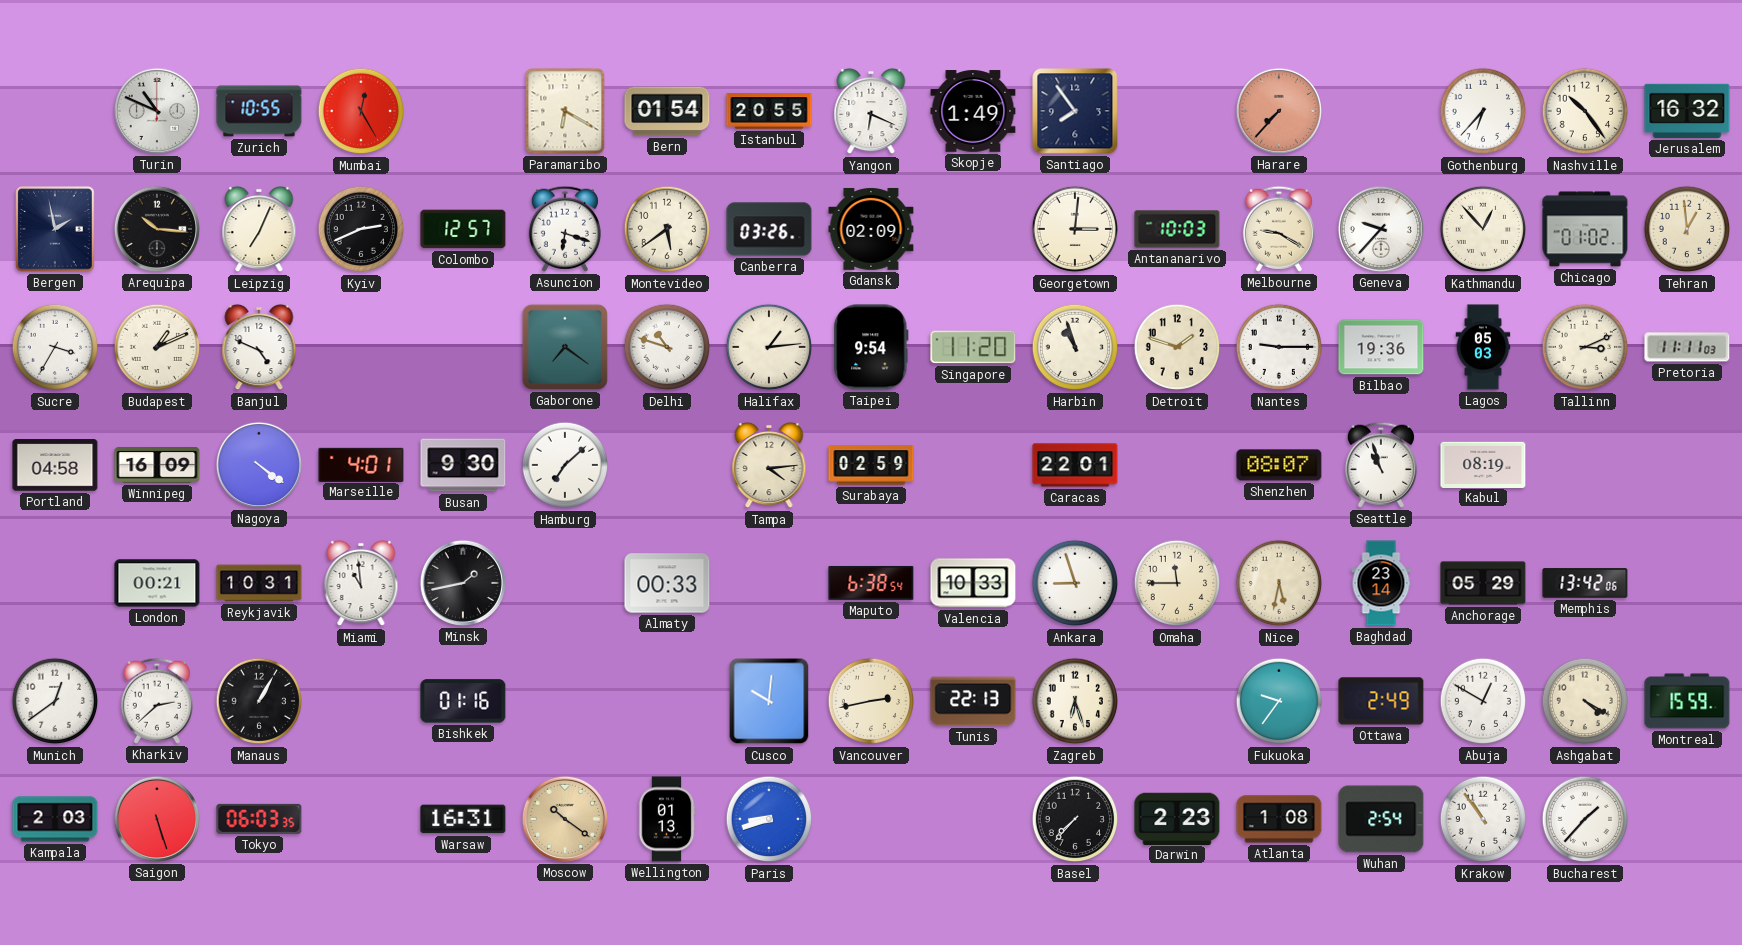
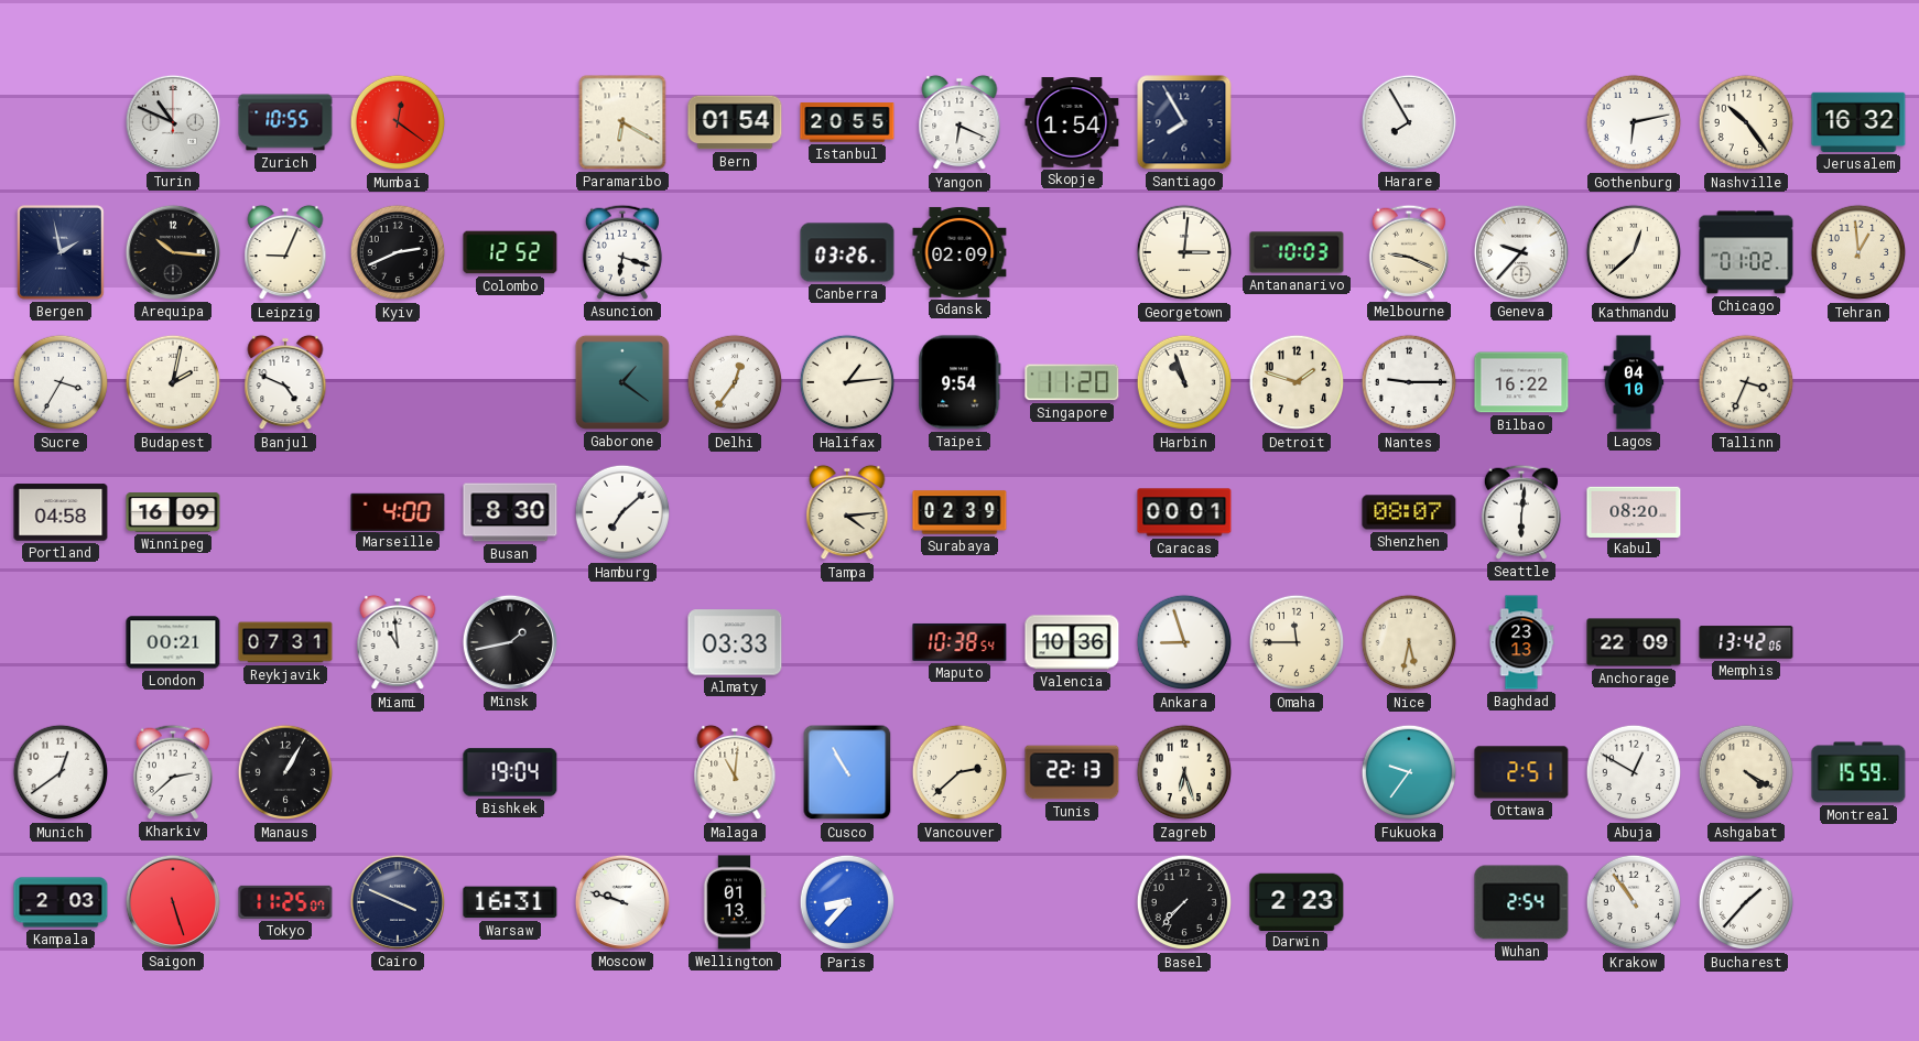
Mumbai: 12:25 -> 12:21
Skopje: 1:49 -> 1:54
Santiago: 7:54 -> 7:55
Harare: 7:37 -> 7:55
Harare dial: salmon -> white
Gothenburg: 6:37 -> 6:13
Leipzig: 7:04 -> 9:04
Colombo: 12:57 -> 12:52
Montevideo: 5:39 -> none
Melbourne: 9:20 -> 9:19
Kathmandu: 12:53 -> 12:38
Budapest: 1:11 -> 2:02
Gaborone: 7:21 -> 1:21
Delhi: 10:48 -> 12:36
Bilbao: 19:36 -> 16:22
Lagos: 05:03 -> 04:10
Tallinn: 3:11 -> 3:34
Pretoria: 11:11 -> none
Nagoya: 4:21 -> none
Marseille: 4:01 -> 4:00
Busan: 9:30 -> 8:30
Surabaya: 02:59 -> 02:39
Caracas: 22:01 -> 00:01
Seattle: 10:57 -> 6:01
Kabul: 08:19 -> 08:20
Reykjavik: 10:31 -> 07:31
Almaty: 00:33 -> 03:33
Maputo: 6:38 -> 10:38
Valencia: 10:33 -> 10:36
Baghdad: 23:14 -> 23:13
Anchorage: 05:29 -> 22:09
Bishkek: 01:16 -> 19:04
Malaga: none -> 11:01
Cusco: 10:01 -> 10:55
Vancouver: 2:43 -> 2:38
Ottawa: 2:49 -> 2:51
Tokyo: 06:03 -> 11:25
Cairo: none -> 3:49
Moscow: 10:21 -> 9:48
Moscow dial: champagne -> white
Paris: 8:42 -> 8:37
Atlanta: 1:08 -> none
